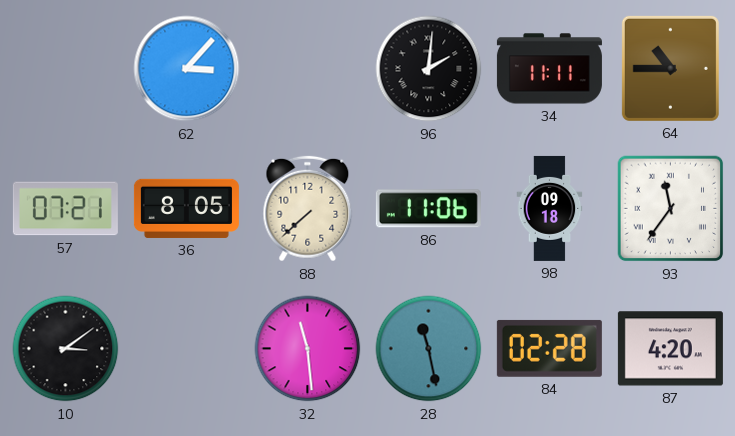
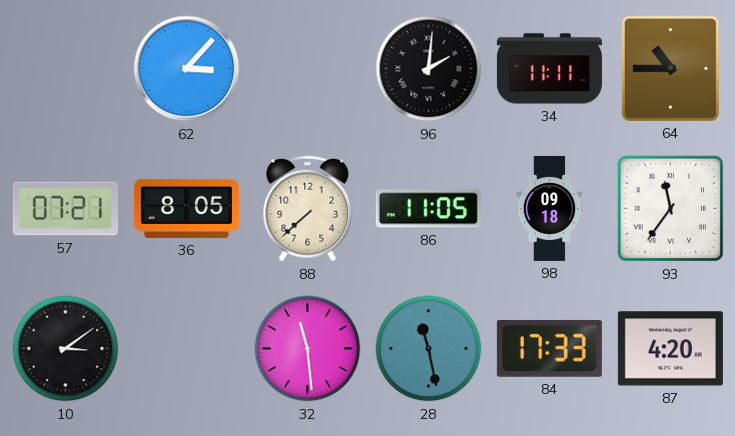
86: 11:06 -> 11:05
84: 02:28 -> 17:33
